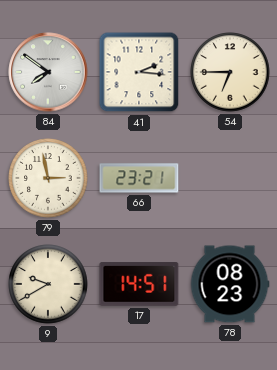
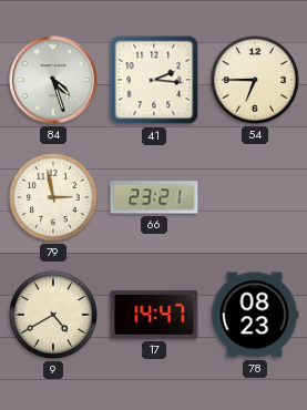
84: 7:51 -> 4:27
9: 9:40 -> 4:40
17: 14:51 -> 14:47
